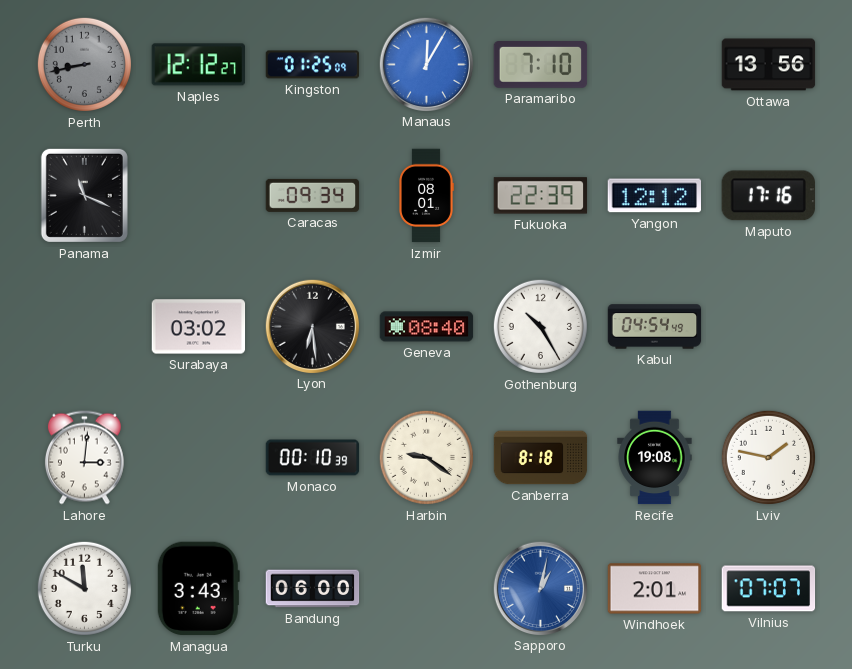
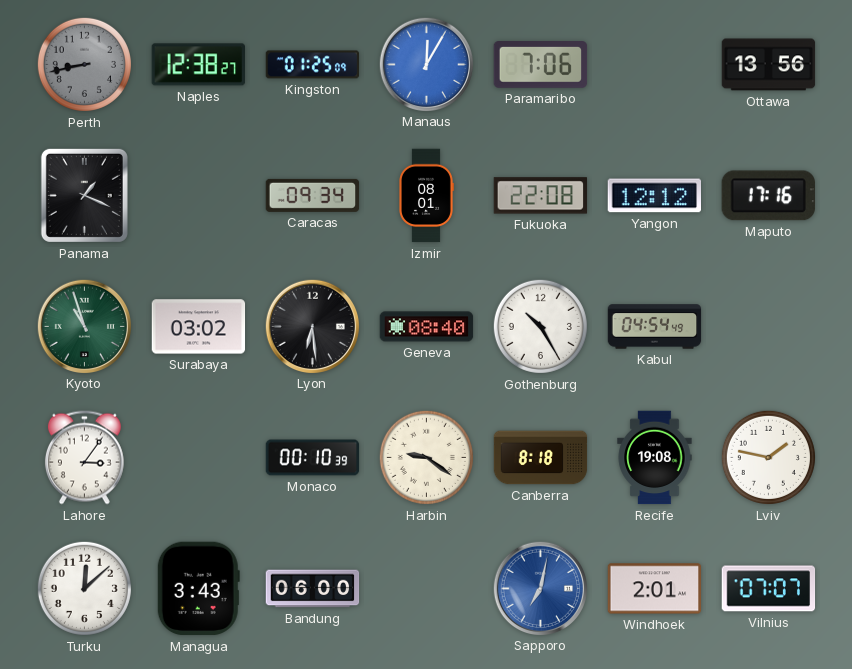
Naples: 12:12 -> 12:38
Paramaribo: 7:10 -> 7:06
Panama: 11:19 -> 1:19
Fukuoka: 22:39 -> 22:08
Kyoto: none -> 10:57
Lahore: 3:01 -> 3:06
Turku: 11:50 -> 12:08
Sapporo: 1:02 -> 7:02
